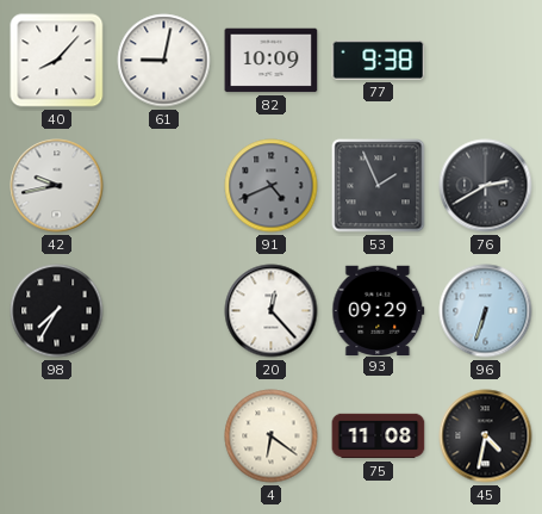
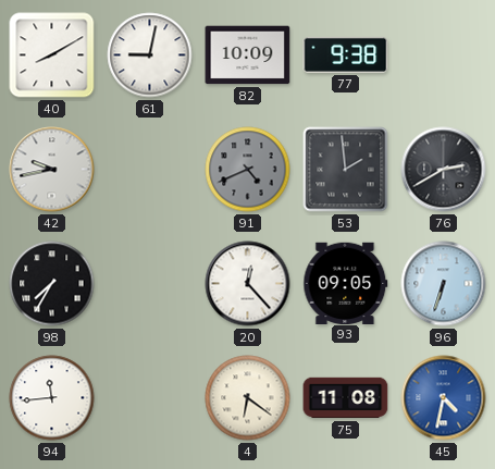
40: 8:07 -> 8:10
53: 1:56 -> 1:59
93: 09:29 -> 09:05
94: none -> 11:44
45 dial: black -> blue
